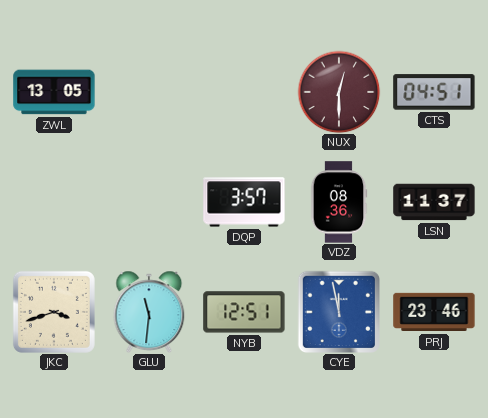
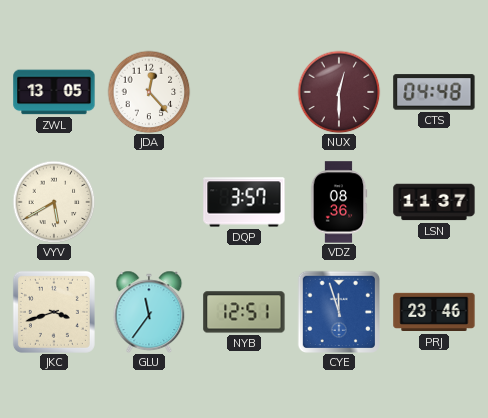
JDA: none -> 12:23
CTS: 04:51 -> 04:48
VYV: none -> 5:40
GLU: 11:31 -> 11:36
CYE: 11:58 -> 11:57
